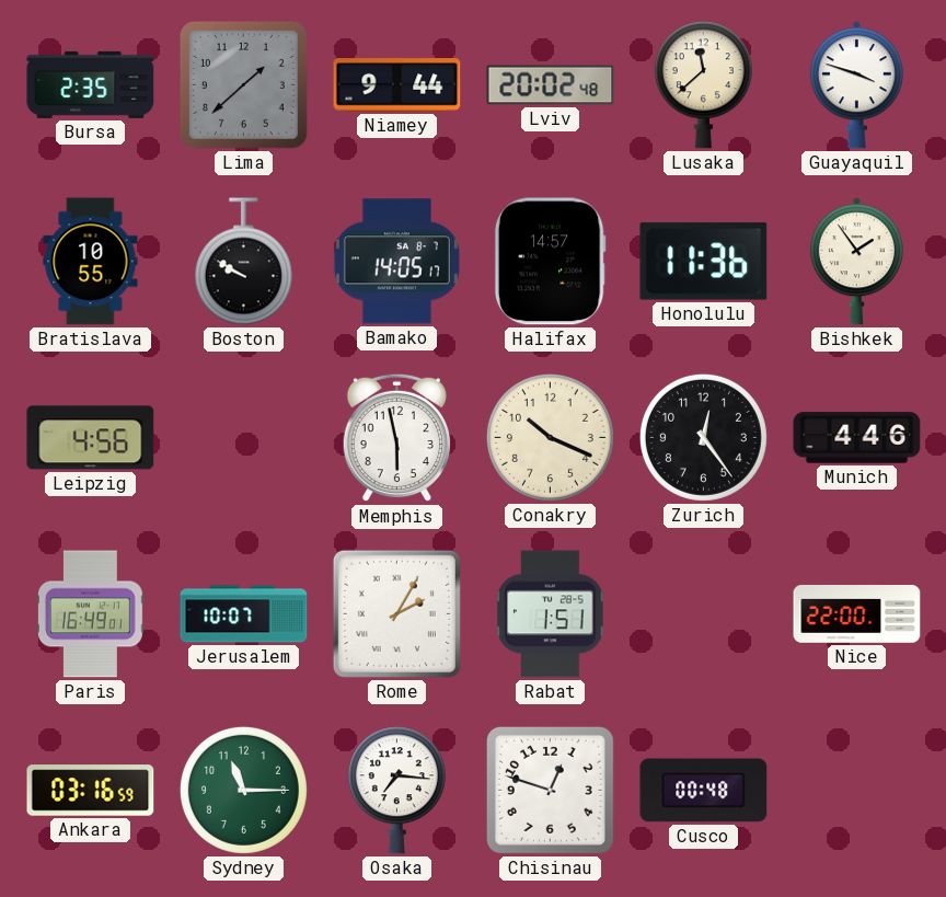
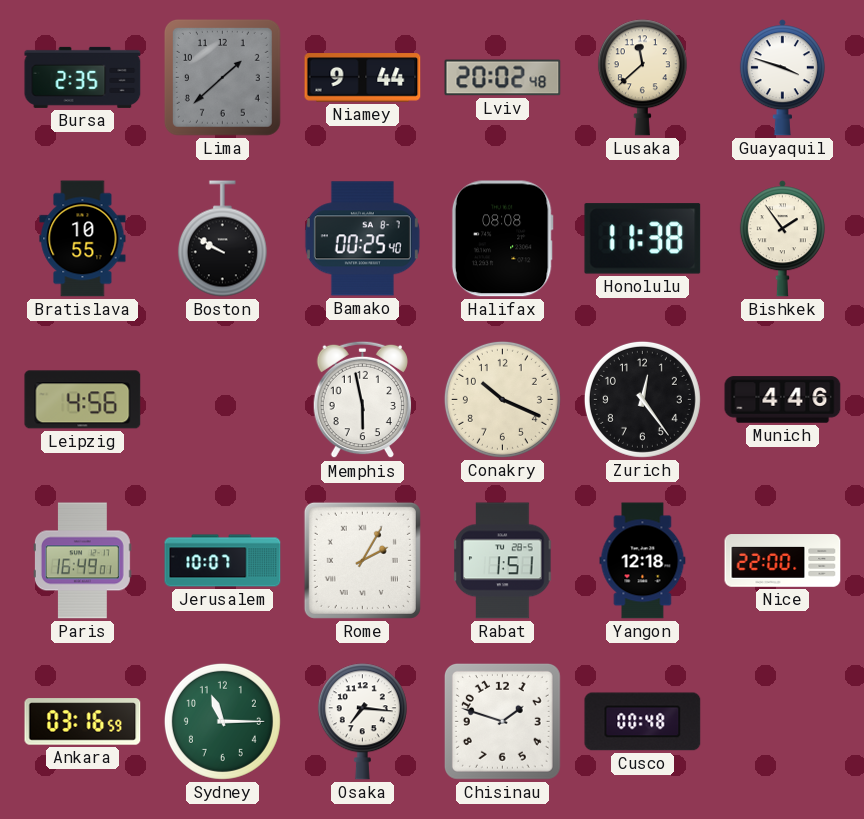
Bamako: 14:05 -> 00:25
Halifax: 14:57 -> 08:08
Honolulu: 11:36 -> 11:38
Yangon: none -> 12:18
Chisinau: 12:48 -> 1:48
